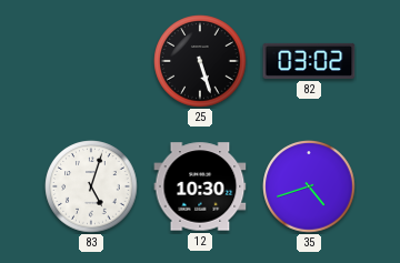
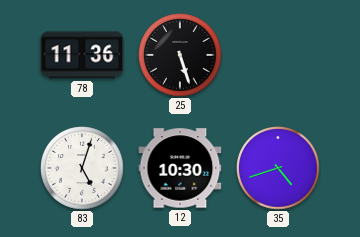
78: none -> 11:36
82: 03:02 -> none
